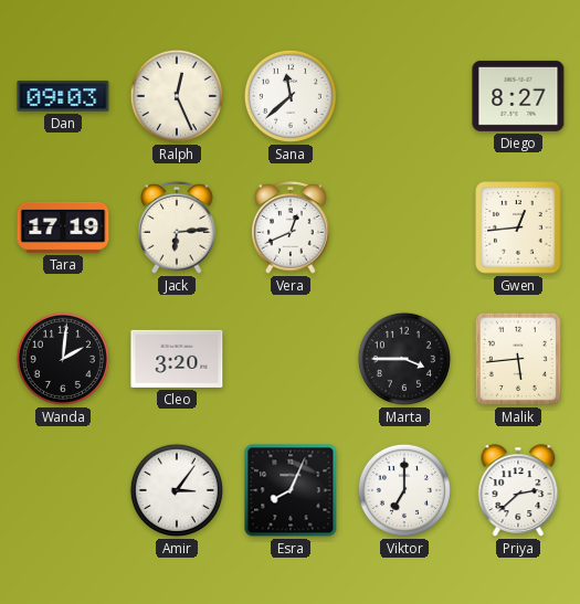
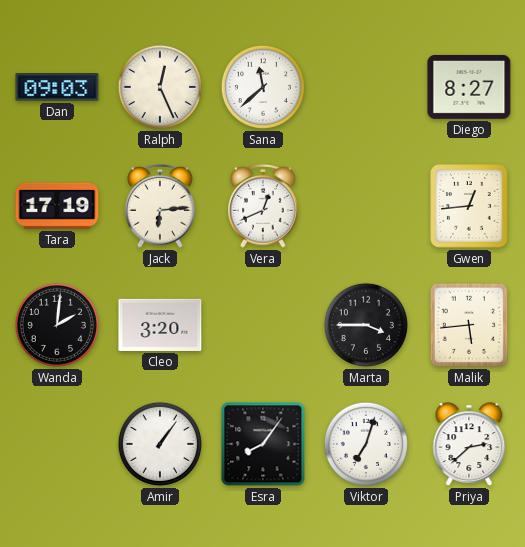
Amir: 3:06 -> 1:06
Esra: 8:04 -> 8:06
Viktor: 7:00 -> 7:03
